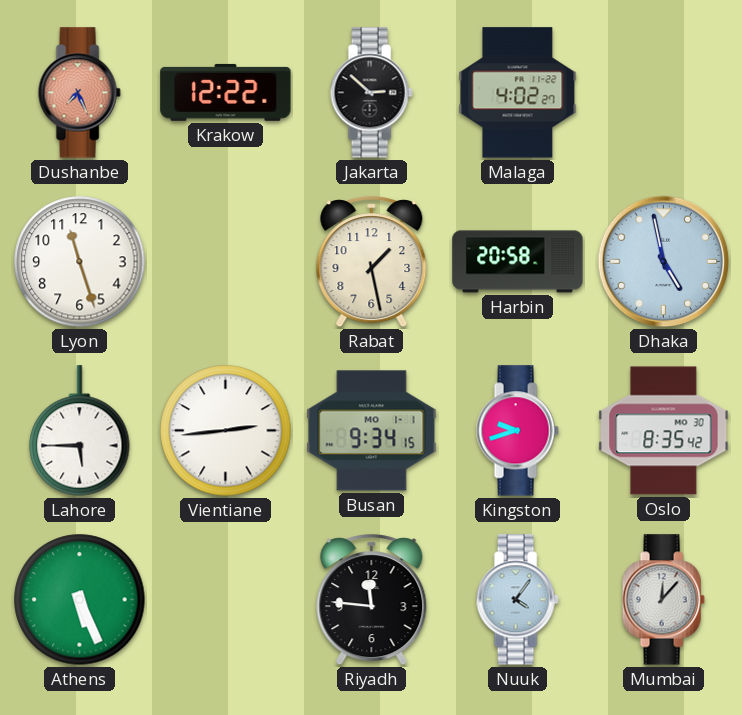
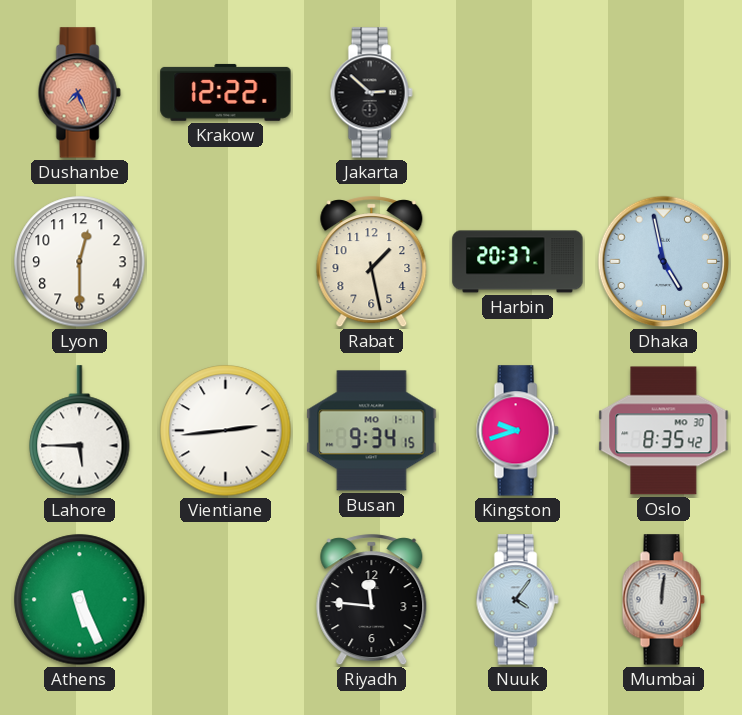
Malaga: 4:02 -> none
Lyon: 11:27 -> 12:30
Harbin: 20:58 -> 20:37
Mumbai: 12:07 -> 12:01
